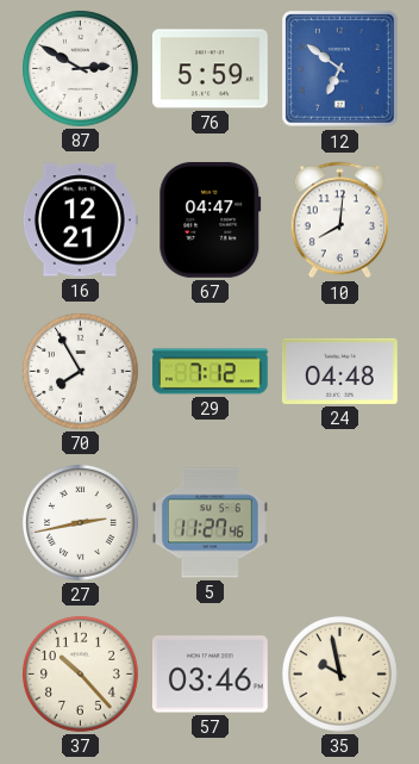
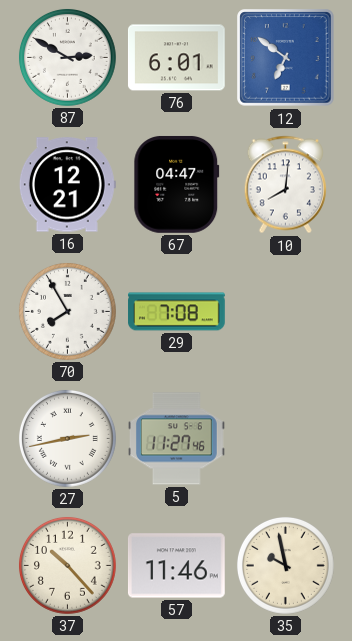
76: 5:59 -> 6:01
29: 7:12 -> 7:08
24: 04:48 -> none
57: 03:46 -> 11:46
